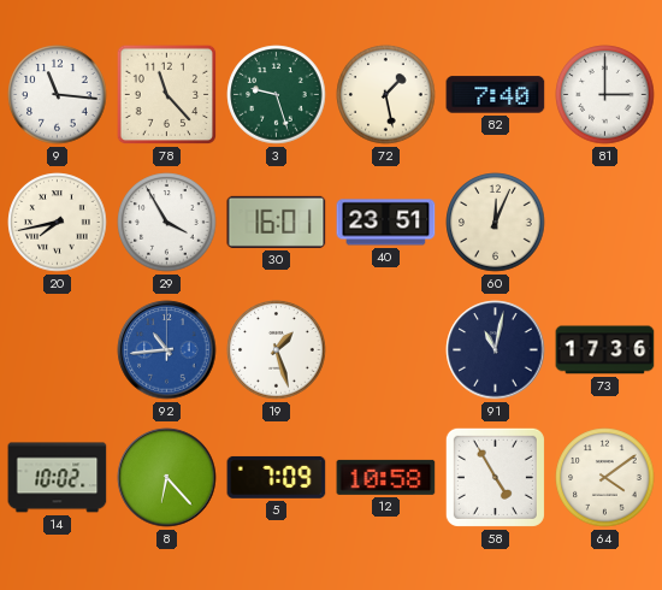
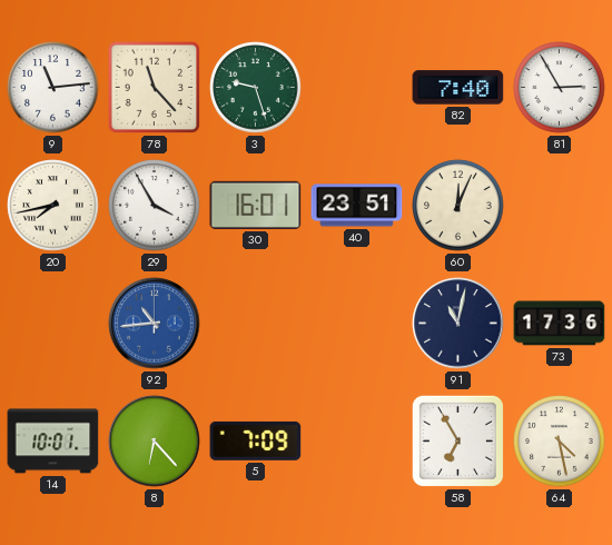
9: 11:16 -> 11:14
72: 1:28 -> none
81: 3:00 -> 2:55
19: 1:27 -> none
14: 10:02 -> 10:01
12: 10:58 -> none
58: 4:55 -> 6:55
64: 4:09 -> 4:28
